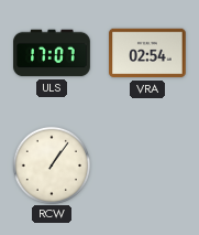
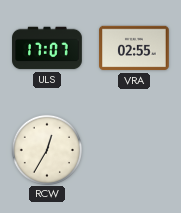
VRA: 02:54 -> 02:55
RCW: 1:06 -> 12:35
